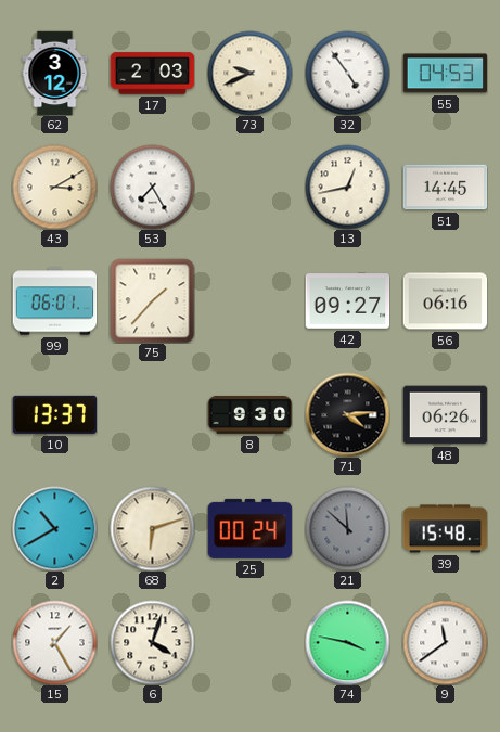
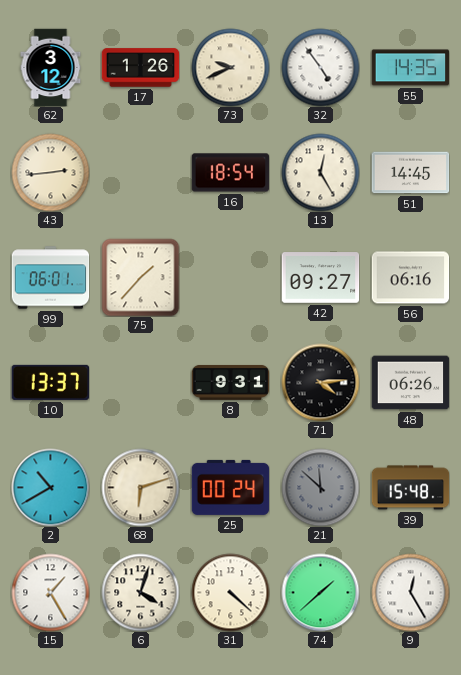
17: 2:03 -> 1:26
55: 04:53 -> 14:35
43: 3:10 -> 2:44
53: 7:25 -> none
16: none -> 18:54
13: 12:43 -> 12:25
8: 9:30 -> 9:31
31: none -> 4:22
74: 3:47 -> 1:38
9: 11:39 -> 12:25
